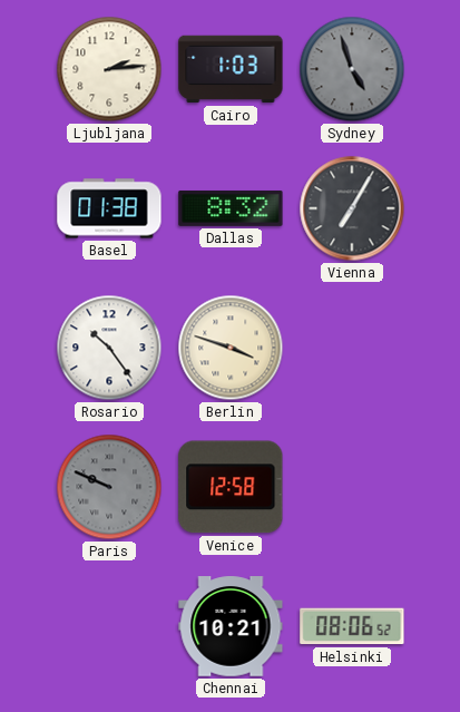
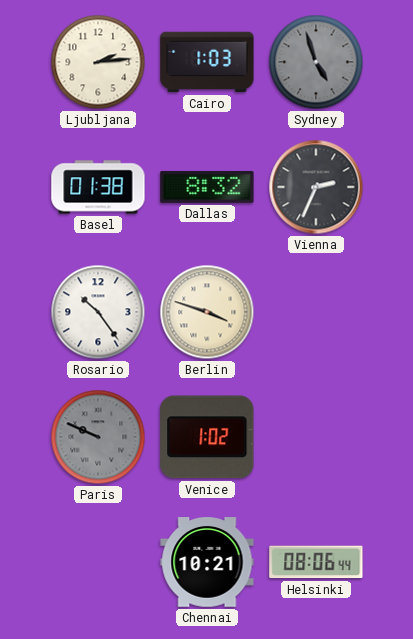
Vienna: 7:05 -> 2:34
Venice: 12:58 -> 1:02
Helsinki: 08:06:52 -> 08:06:44
